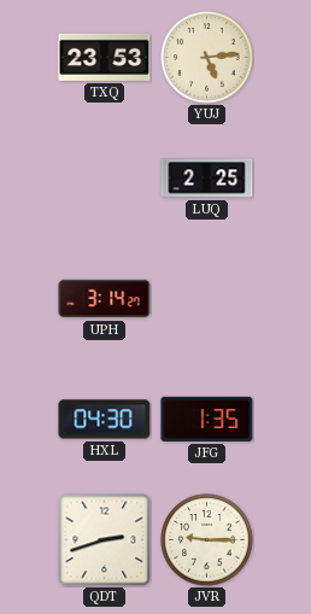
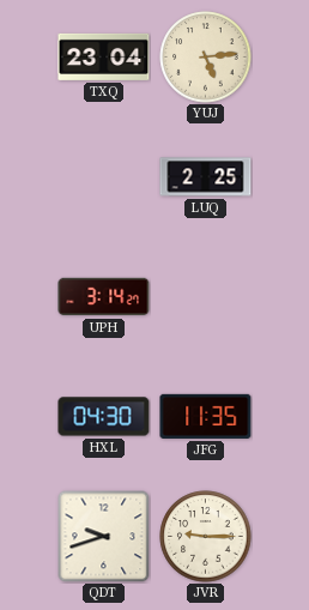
TXQ: 23:53 -> 23:04
JFG: 1:35 -> 11:35
QDT: 2:42 -> 9:42
